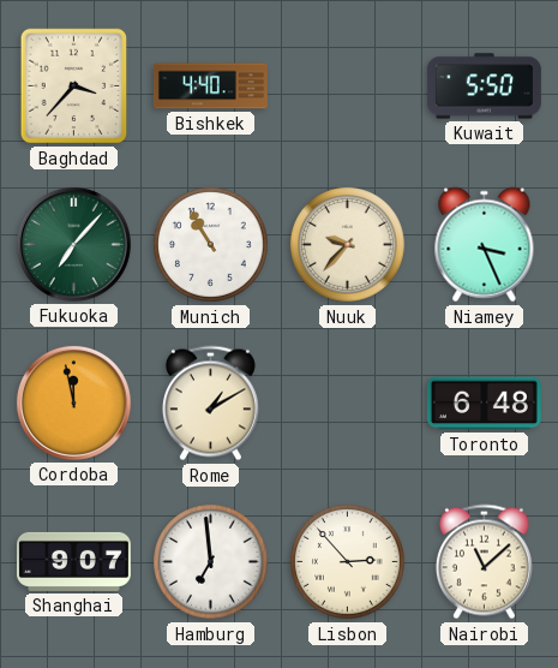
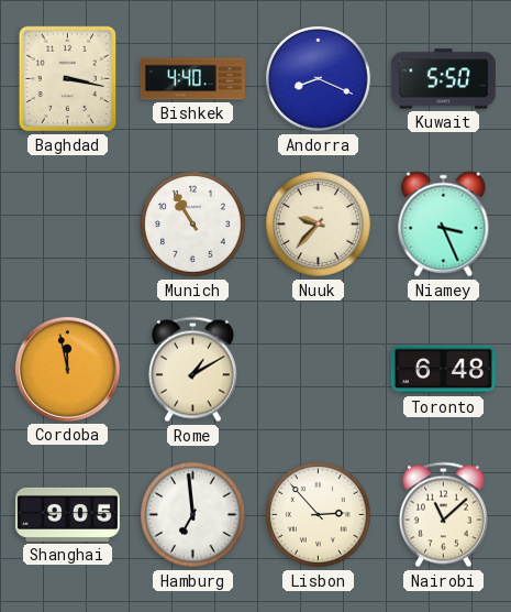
Baghdad: 3:37 -> 3:17
Andorra: none -> 8:19
Fukuoka: 7:07 -> none
Shanghai: 9:07 -> 9:05
